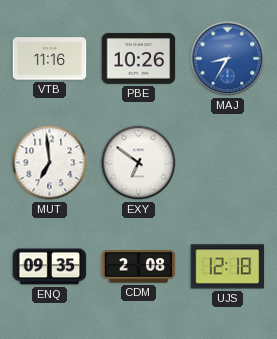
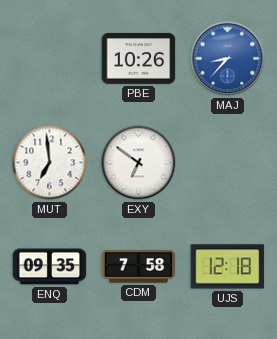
VTB: 11:16 -> none
MAJ: 8:35 -> 8:37
CDM: 2:08 -> 7:58
